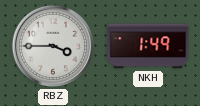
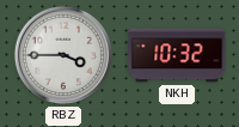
NKH: 1:49 -> 10:32
